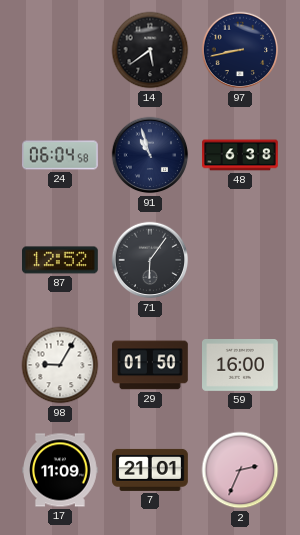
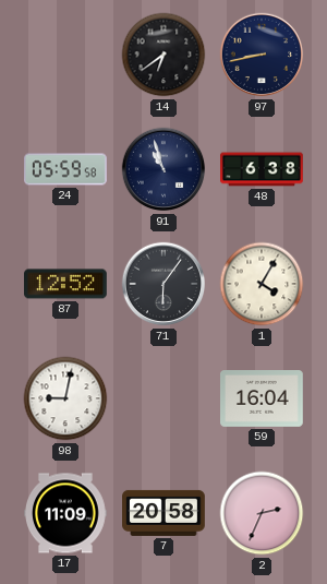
14: 5:39 -> 6:39
24: 06:04 -> 05:59
1: none -> 4:05
98: 9:05 -> 9:02
29: 01:50 -> none
59: 16:00 -> 16:04
7: 21:01 -> 20:58
